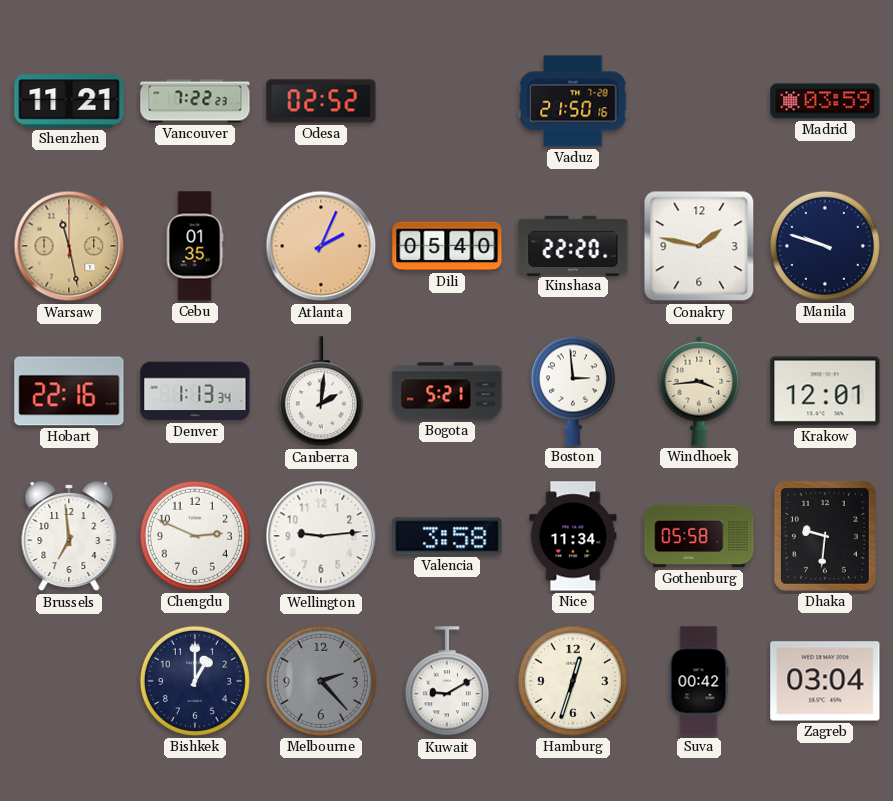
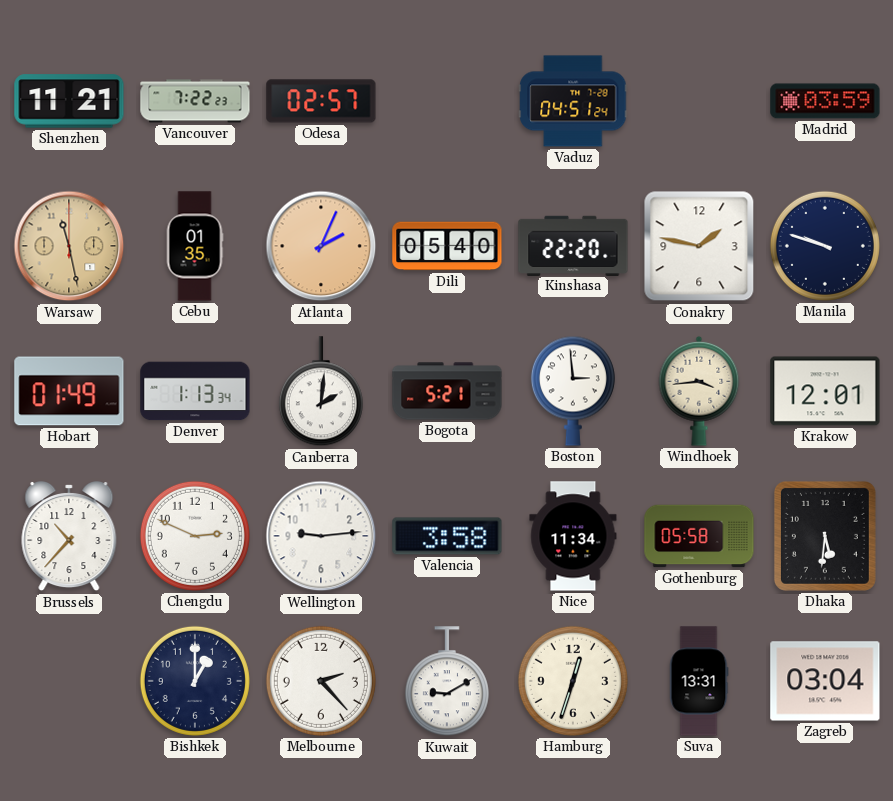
Odesa: 02:52 -> 02:57
Vaduz: 21:50 -> 04:51
Hobart: 22:16 -> 01:49
Brussels: 6:59 -> 10:37
Dhaka: 9:31 -> 5:31
Melbourne dial: grey -> white
Suva: 00:42 -> 13:31
